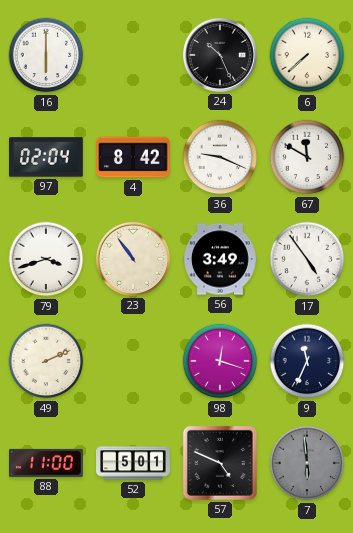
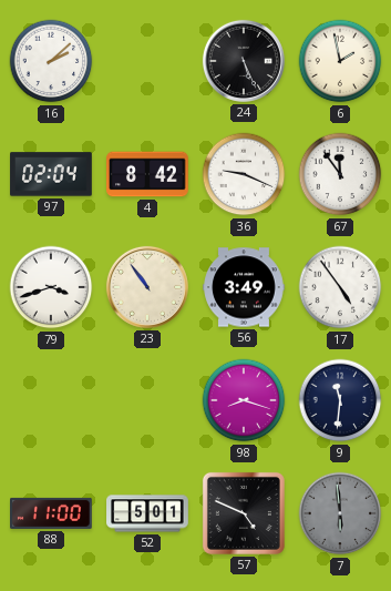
16: 6:00 -> 2:08
24: 10:26 -> 5:26
6: 7:38 -> 1:58
67: 11:50 -> 11:54
49: 2:11 -> none
98: 12:18 -> 8:18
9: 11:34 -> 11:31
